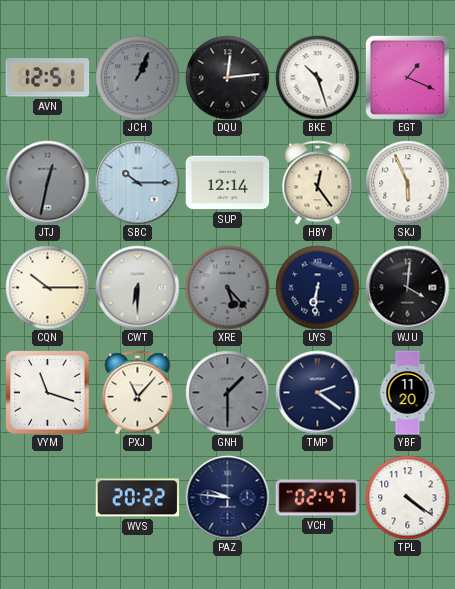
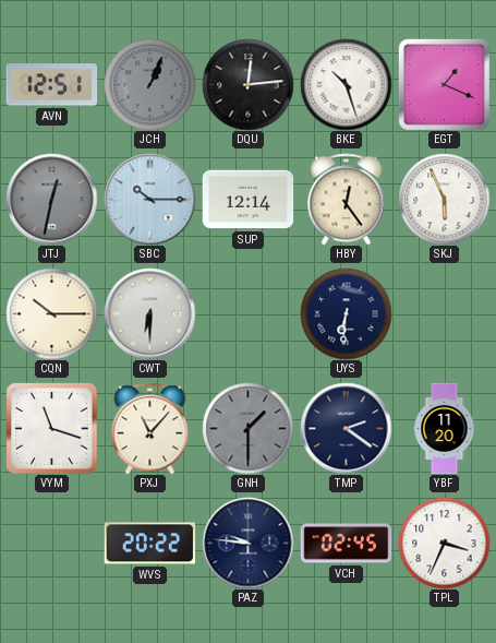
XRE: 5:23 -> none
WJU: 4:01 -> none
VCH: 02:47 -> 02:45
TPL: 4:21 -> 3:34
